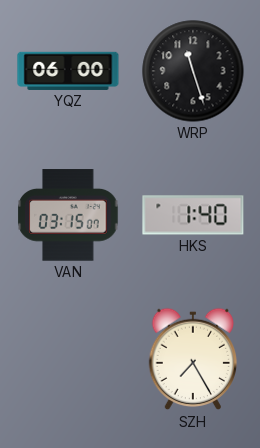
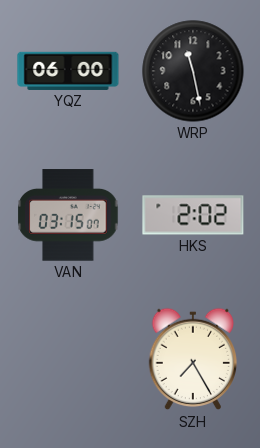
WRP: 11:27 -> 11:28
HKS: 1:40 -> 2:02
